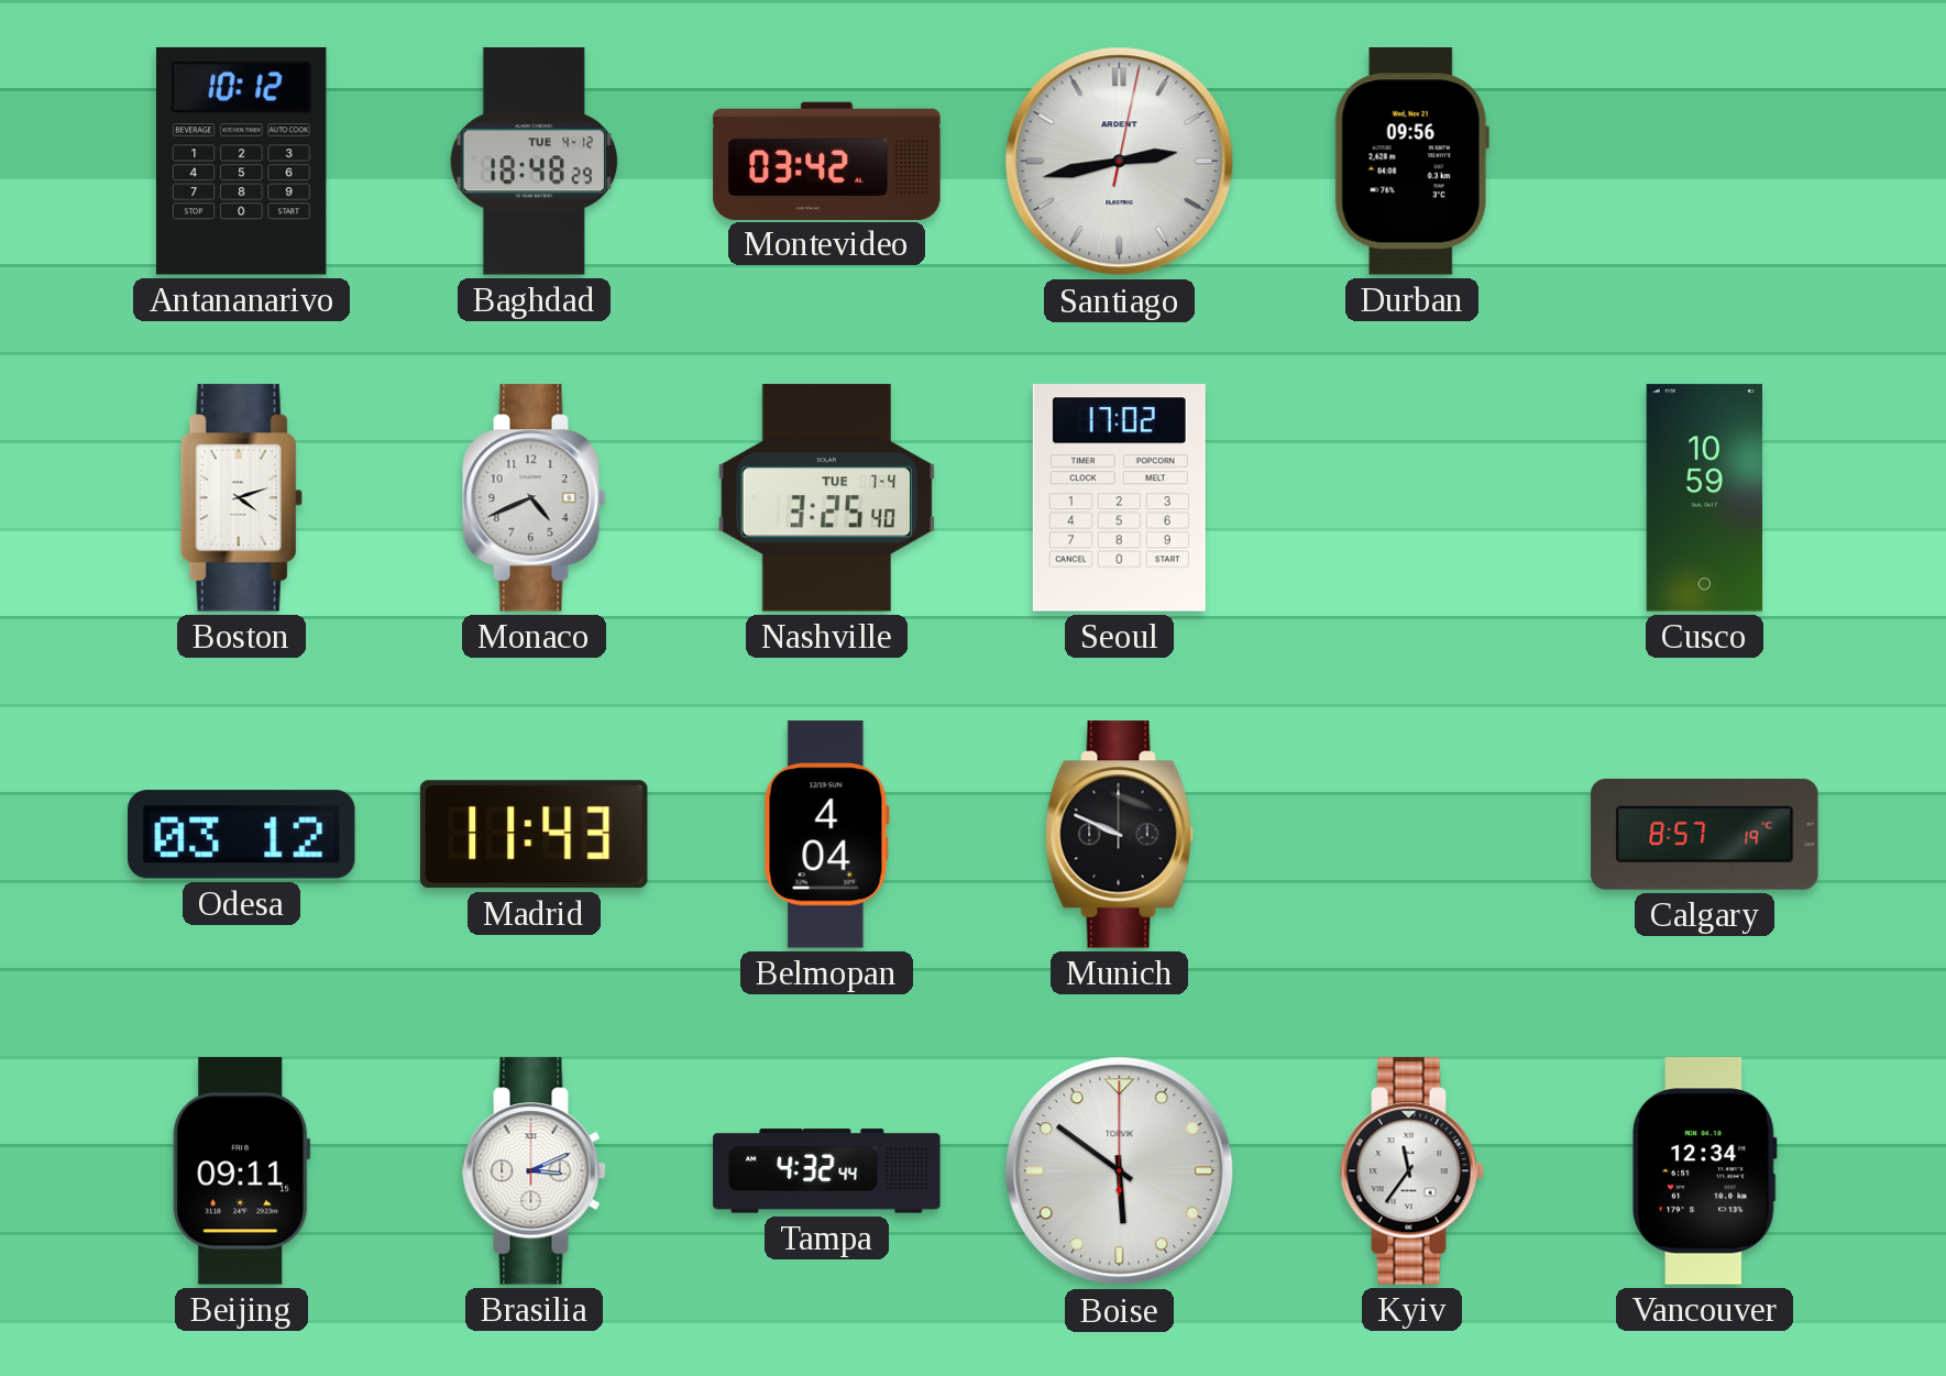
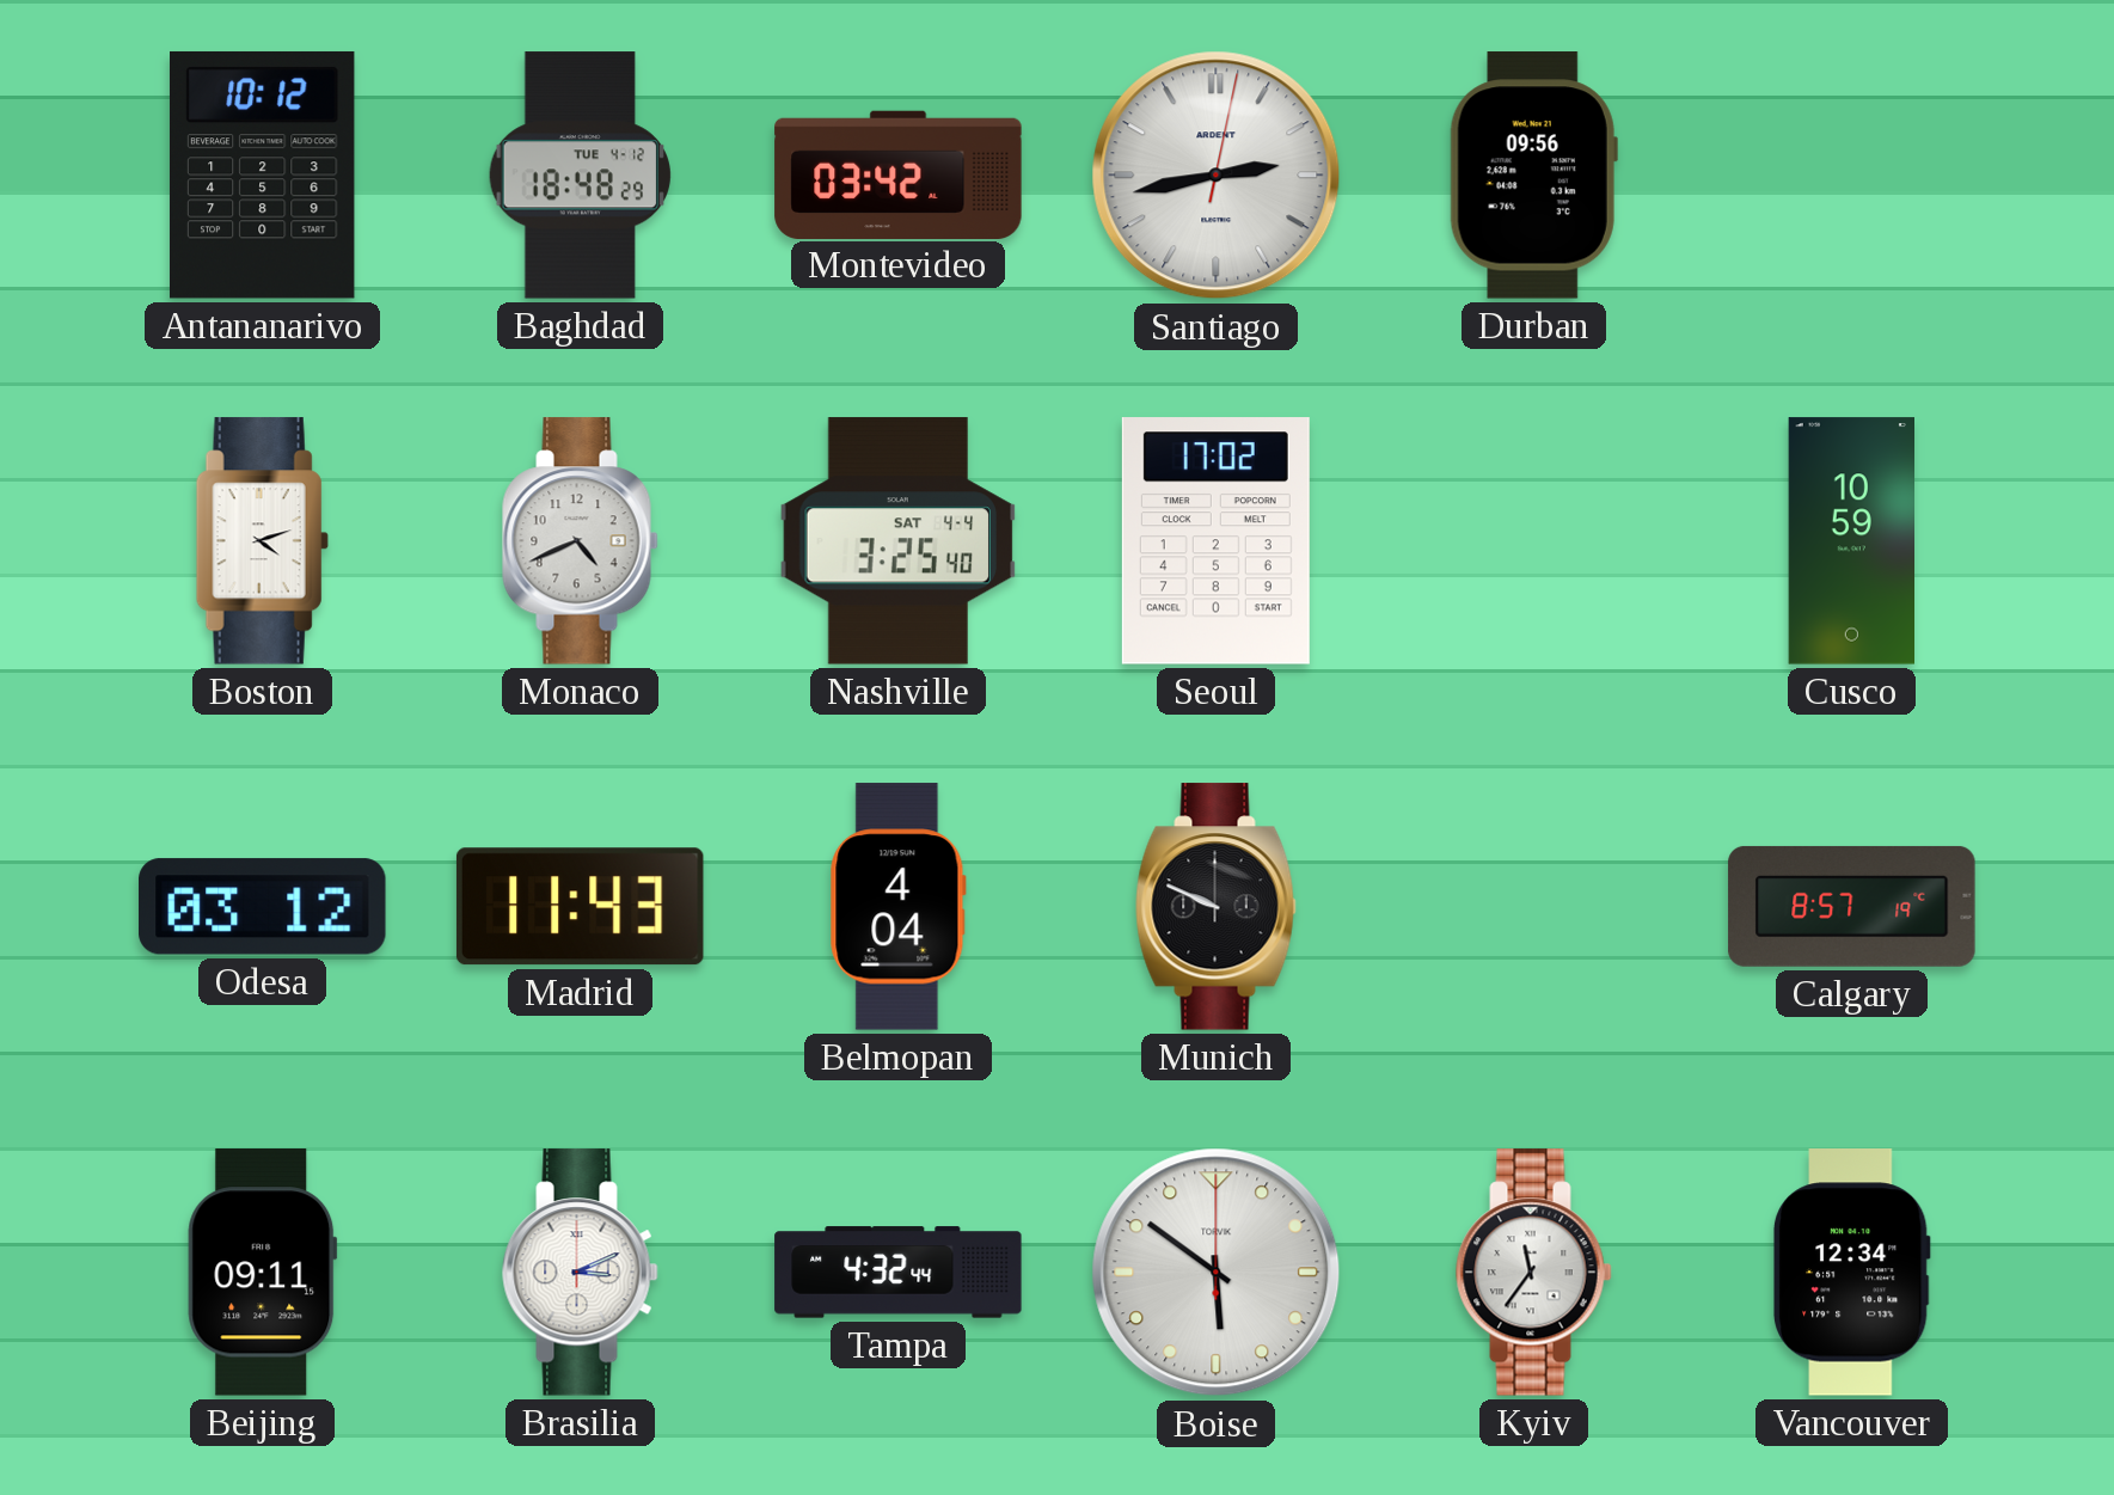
Nashville date: TUE 7-4 -> SAT 4-4
